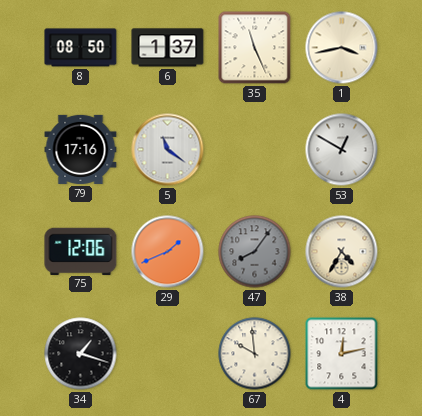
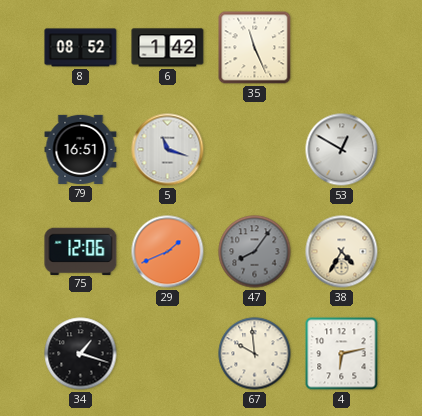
8: 08:50 -> 08:52
6: 1:37 -> 1:42
1: 3:43 -> none
79: 17:16 -> 16:51
5: 11:21 -> 11:18
4: 12:13 -> 6:13
